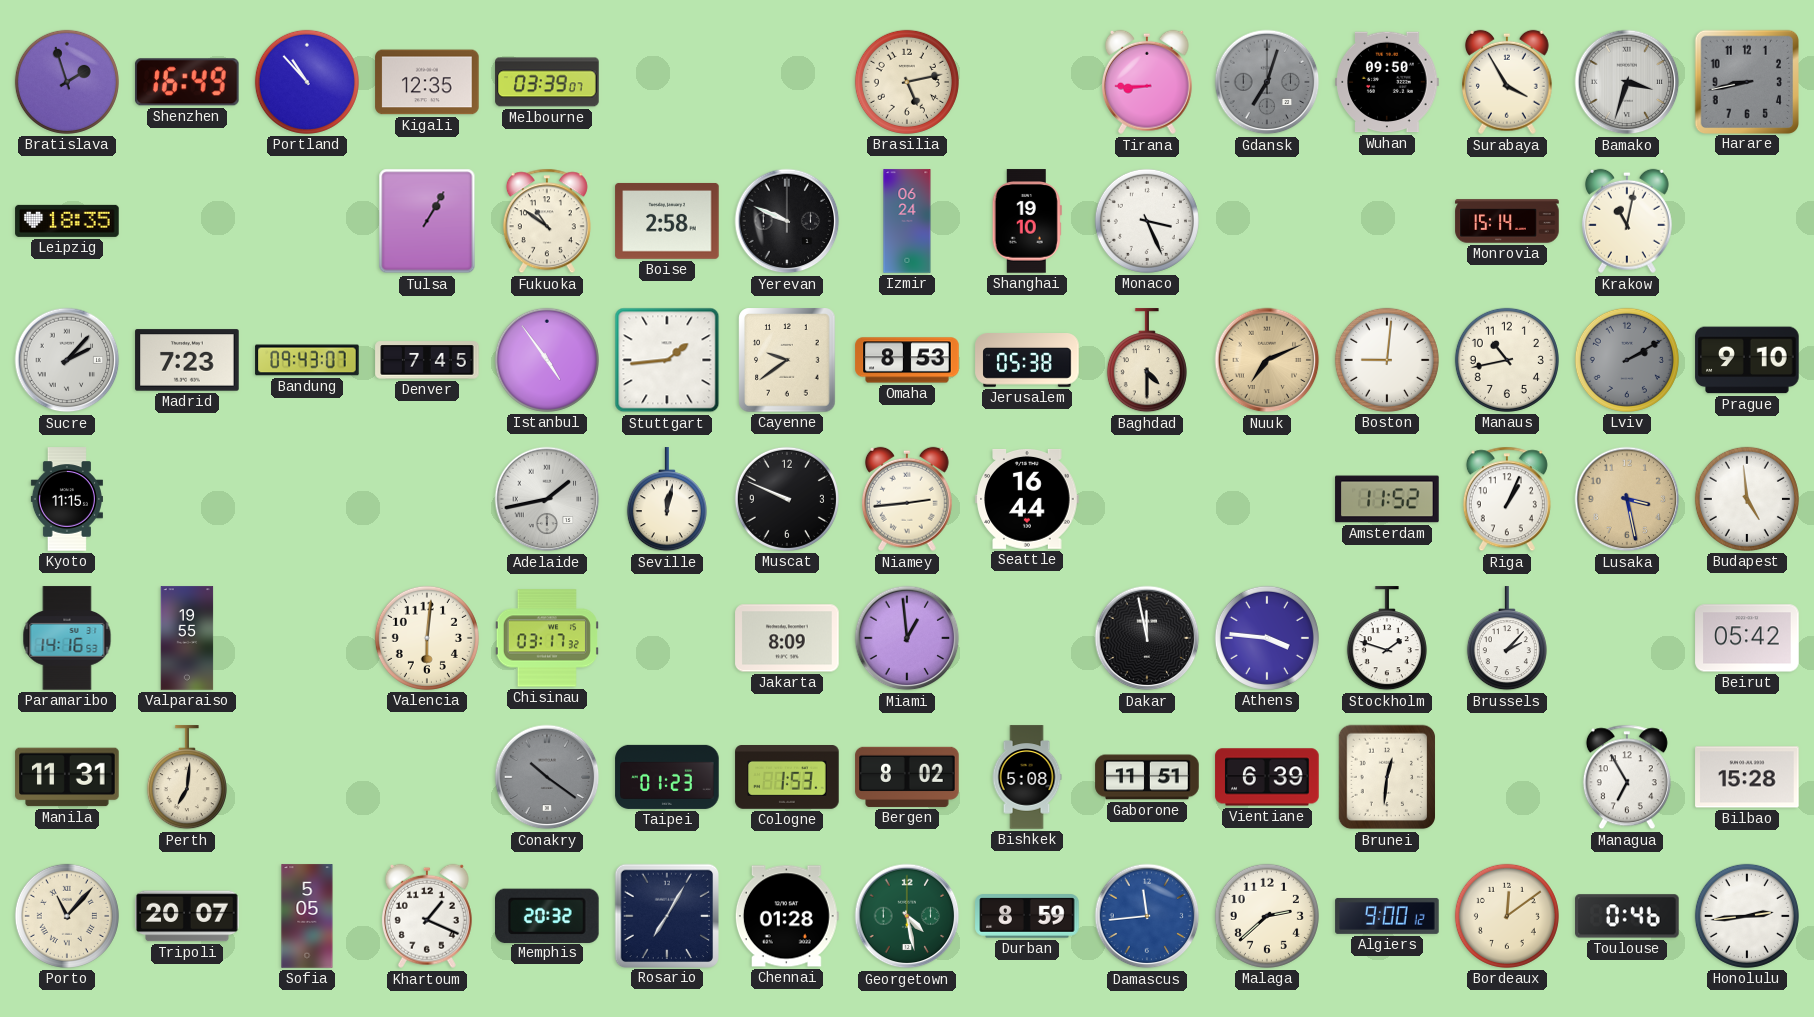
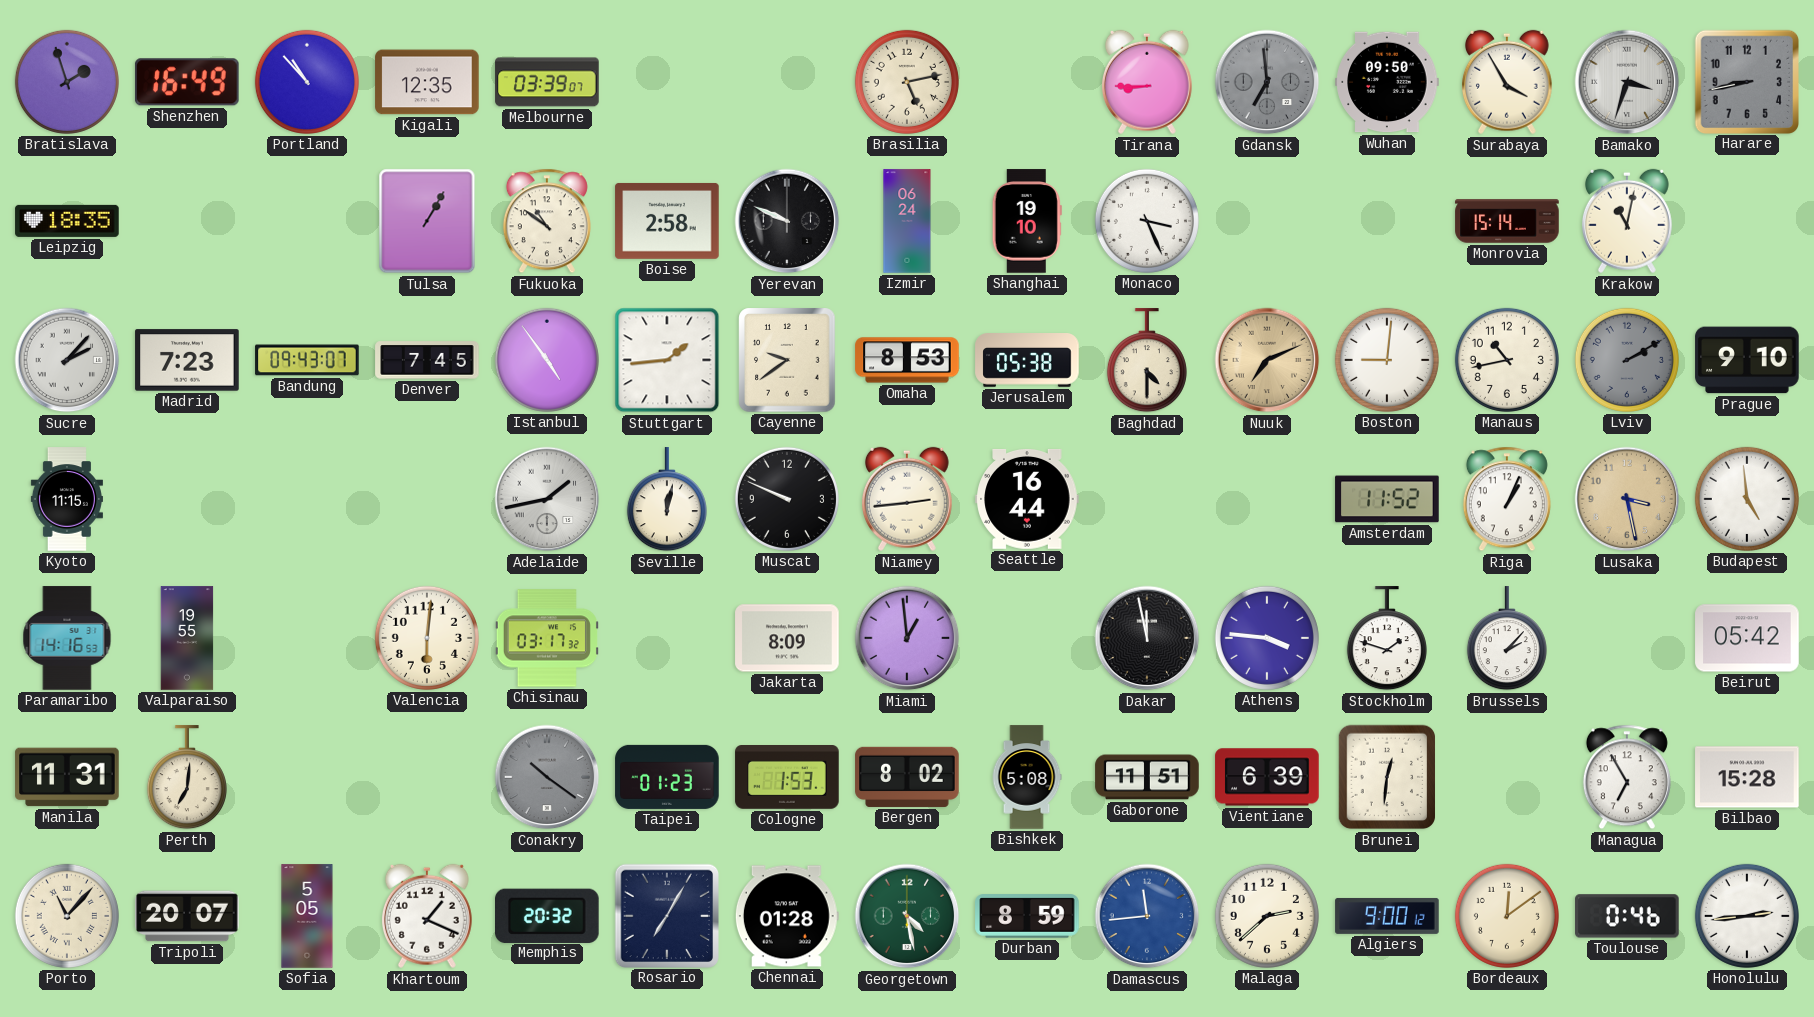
Gdansk: 7:03 -> 6:59
